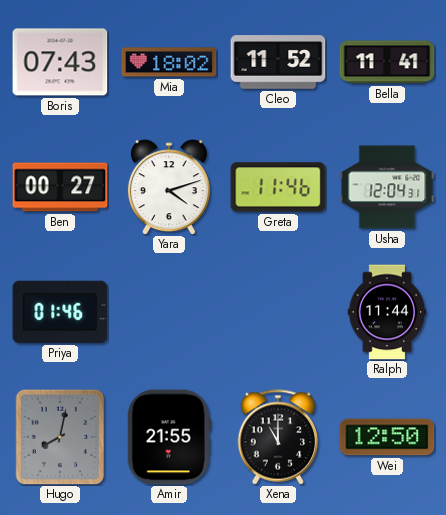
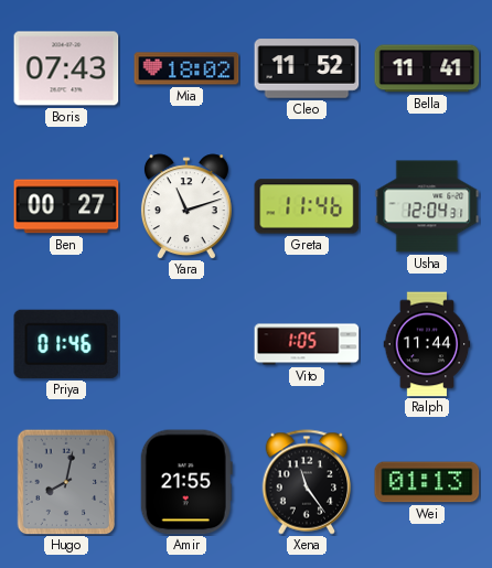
Yara: 4:12 -> 11:12
Vito: none -> 1:05
Xena: 11:00 -> 11:24
Wei: 12:50 -> 01:13
